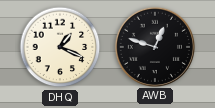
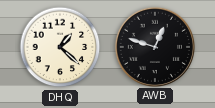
DHQ: 1:19 -> 1:22
